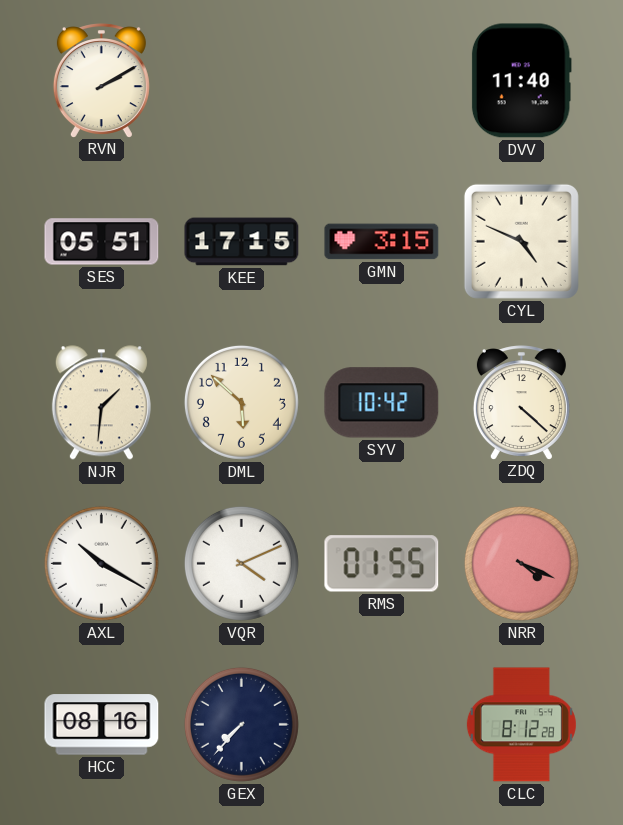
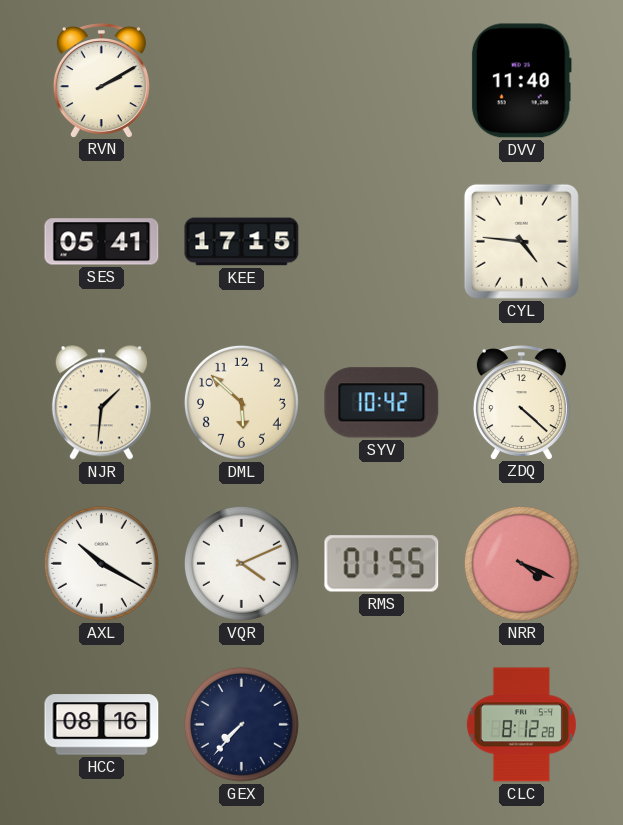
SES: 05:51 -> 05:41
GMN: 3:15 -> none
CYL: 4:49 -> 4:46
